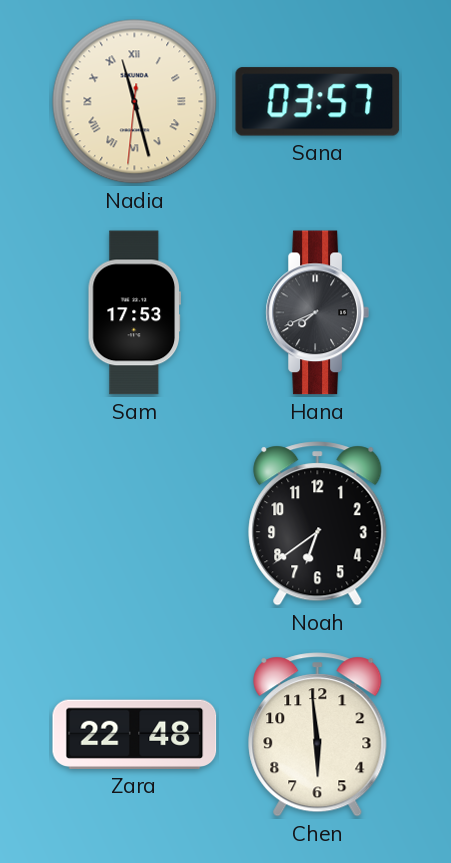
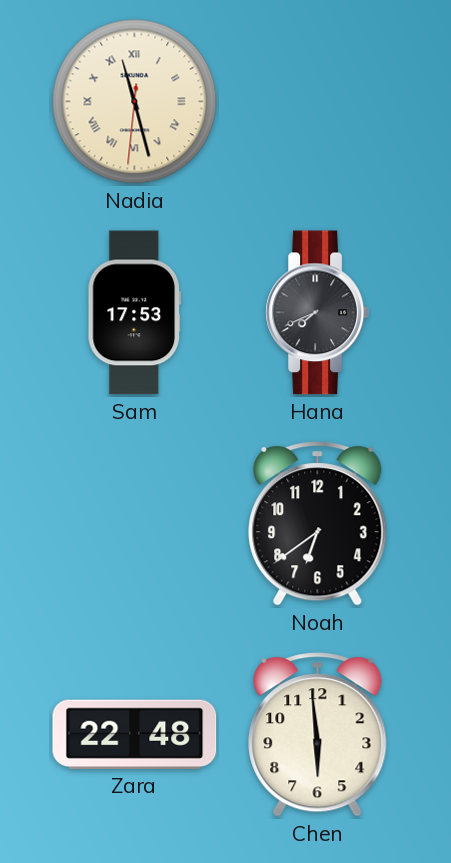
Sana: 03:57 -> none
